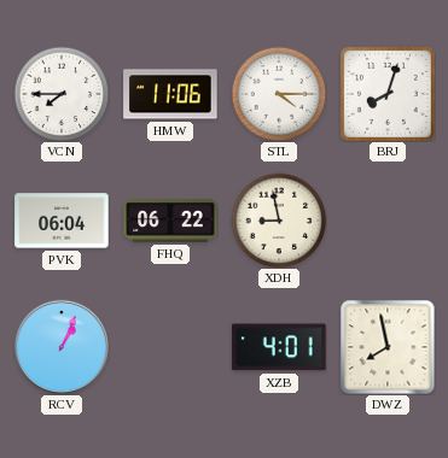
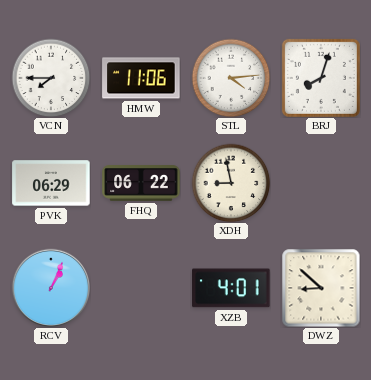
STL: 4:15 -> 4:14
PVK: 06:04 -> 06:29
DWZ: 7:58 -> 8:52
